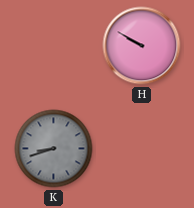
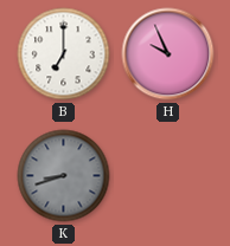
B: none -> 7:00
H: 9:50 -> 9:56
